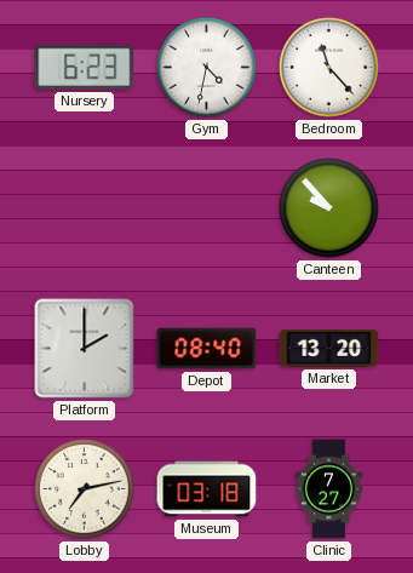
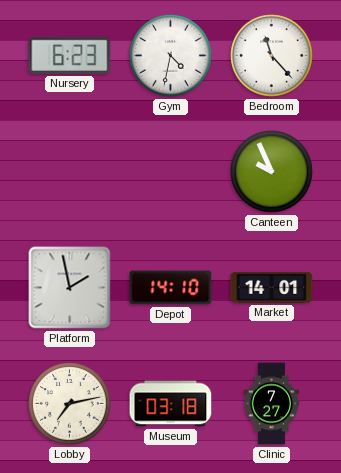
Canteen: 9:53 -> 9:56
Platform: 2:00 -> 1:58
Depot: 08:40 -> 14:10
Market: 13:20 -> 14:01
